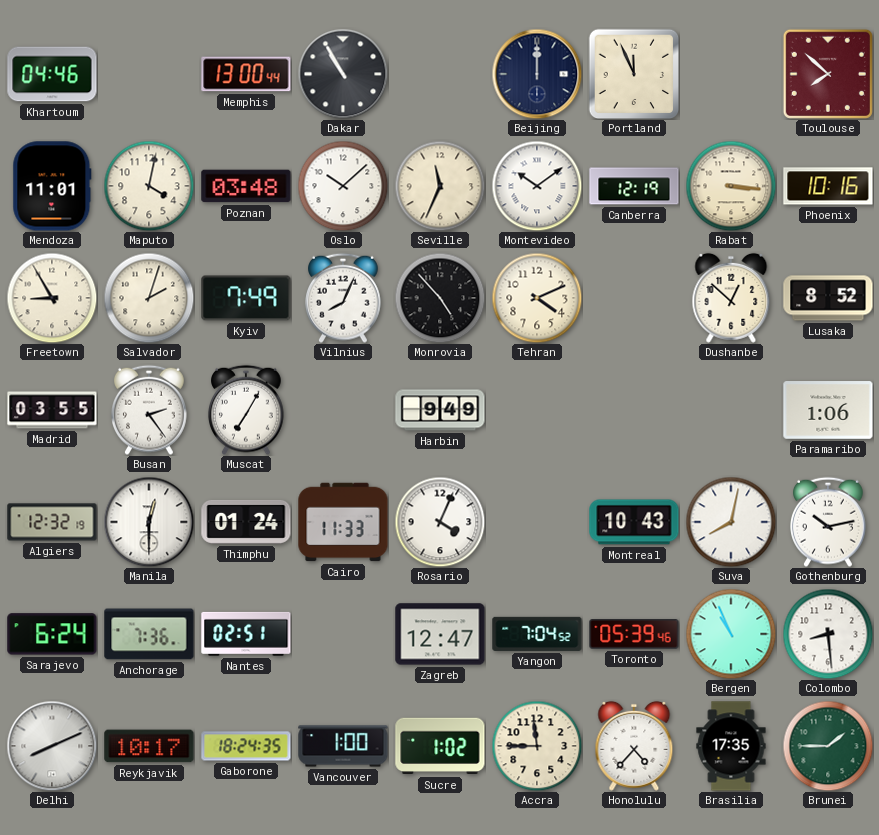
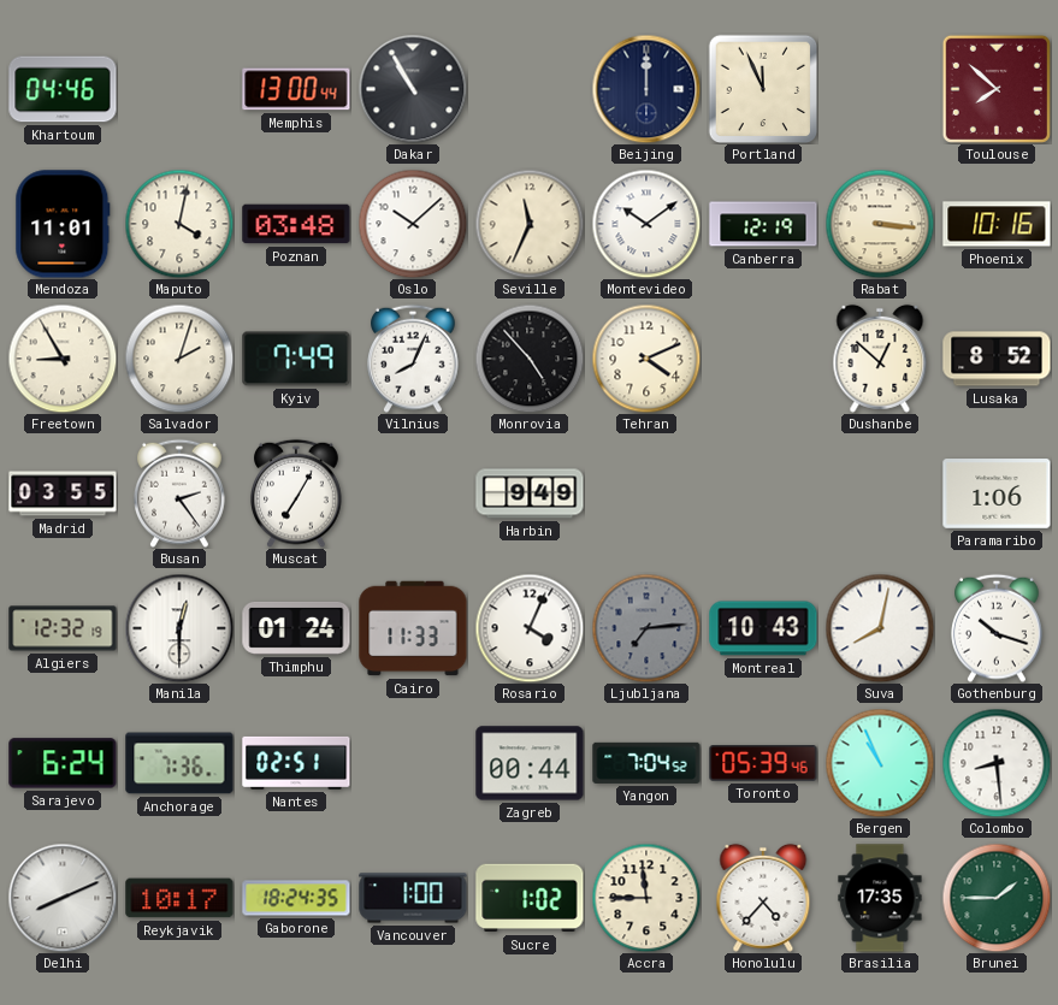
Ljubljana: none -> 7:14
Gothenburg: 10:13 -> 10:18
Zagreb: 12:47 -> 00:44
